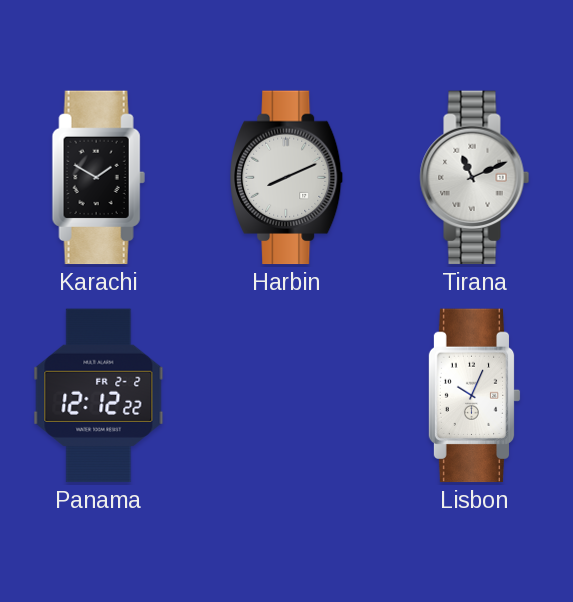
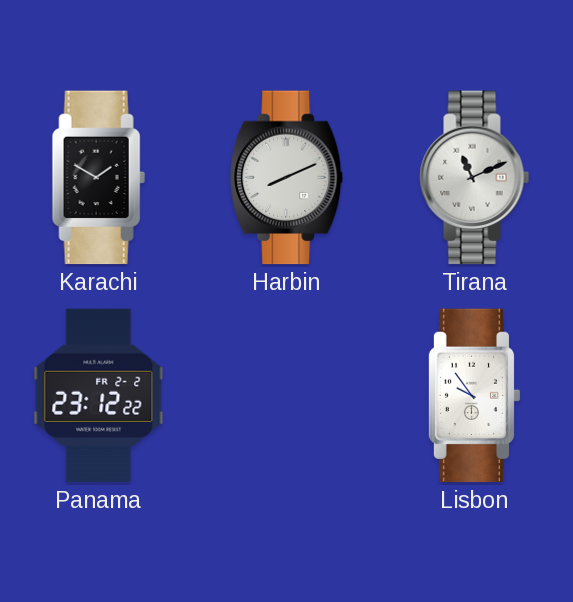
Panama: 12:12 -> 23:12
Lisbon: 10:04 -> 9:54
